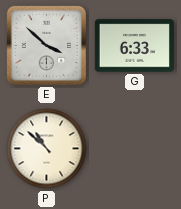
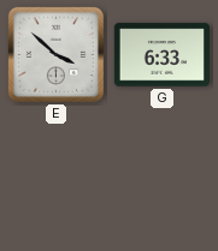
P: 10:52 -> none
